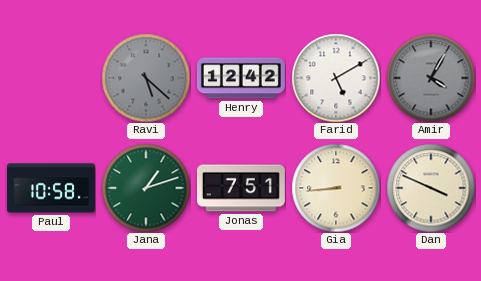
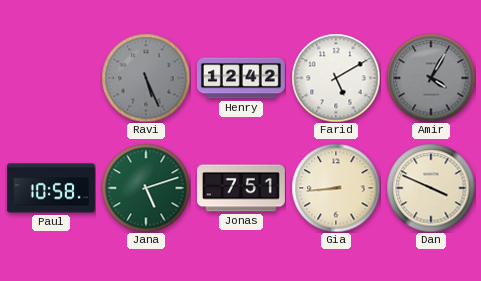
Ravi: 5:22 -> 5:26
Jana: 1:12 -> 5:12
